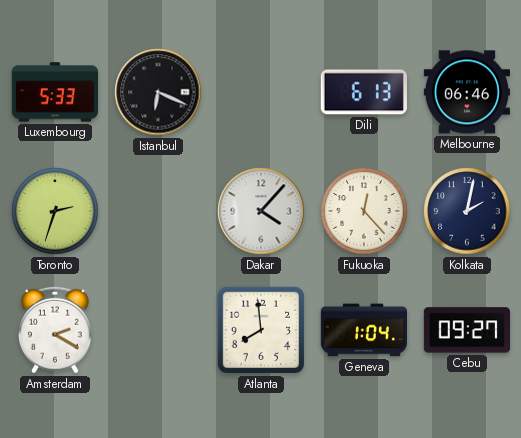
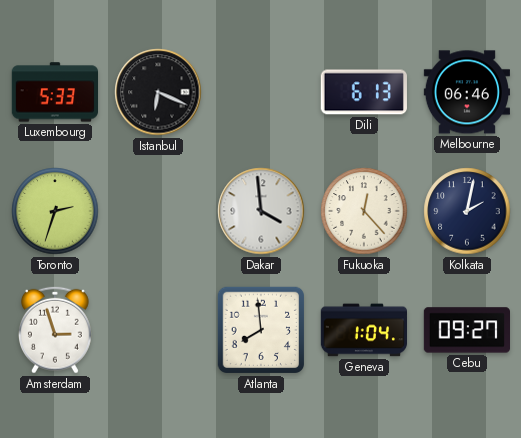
Dakar: 4:07 -> 3:59
Amsterdam: 2:20 -> 2:57
